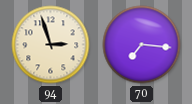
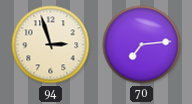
70: 7:16 -> 7:14
